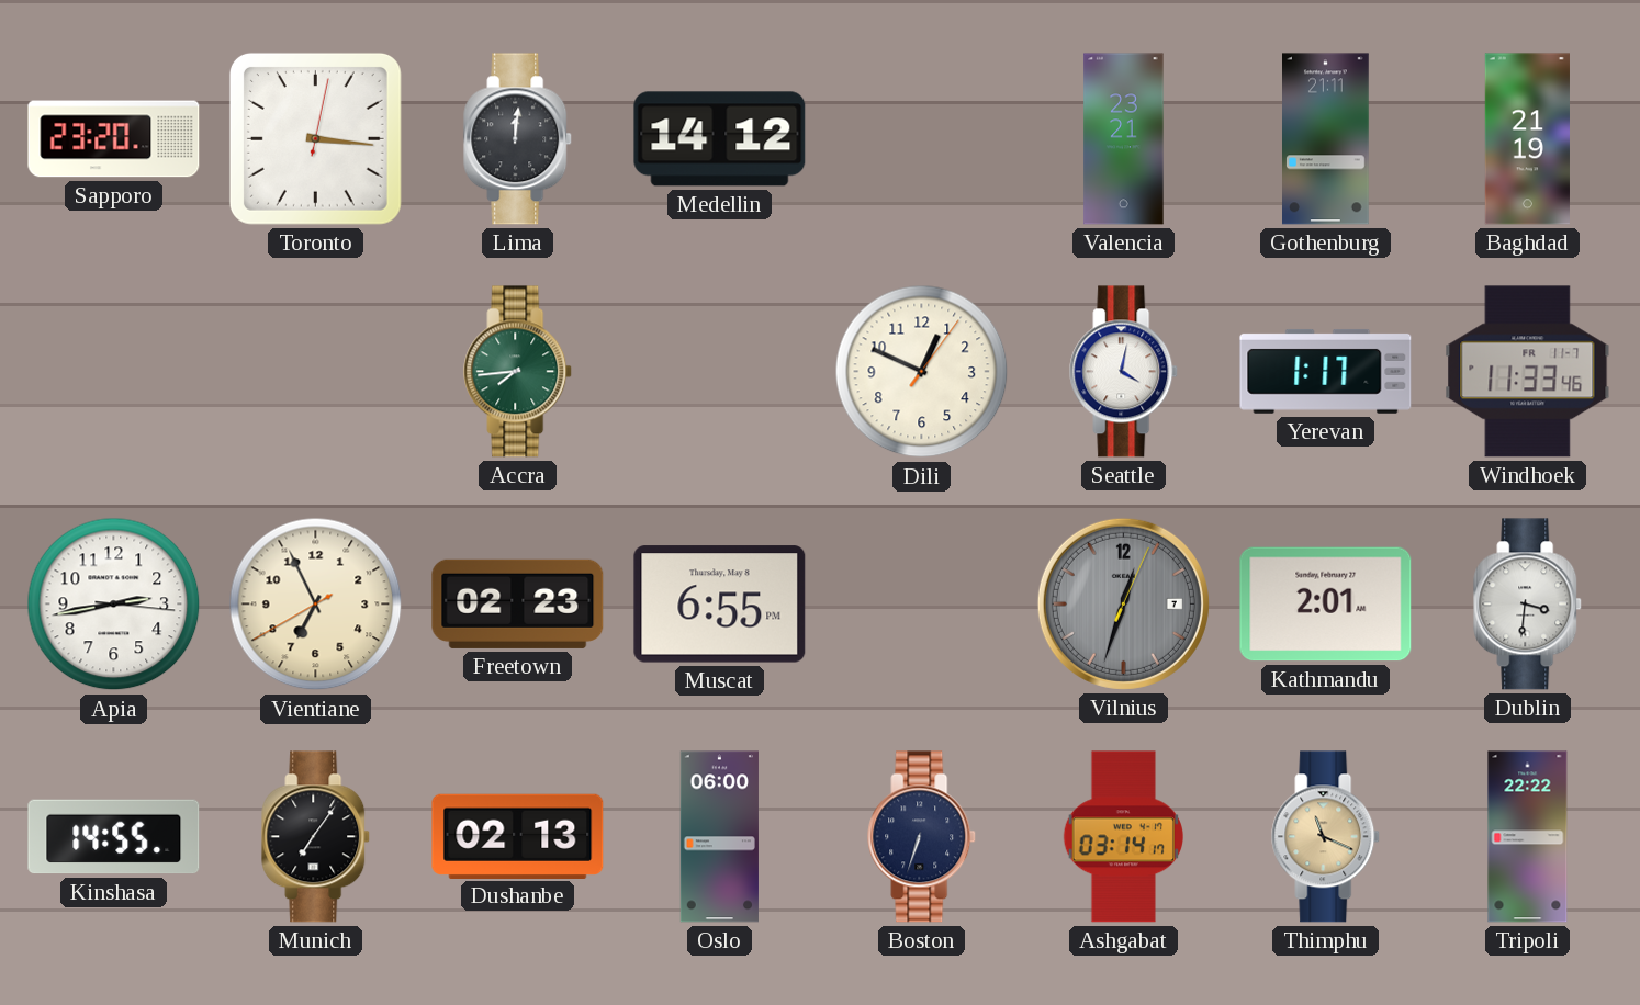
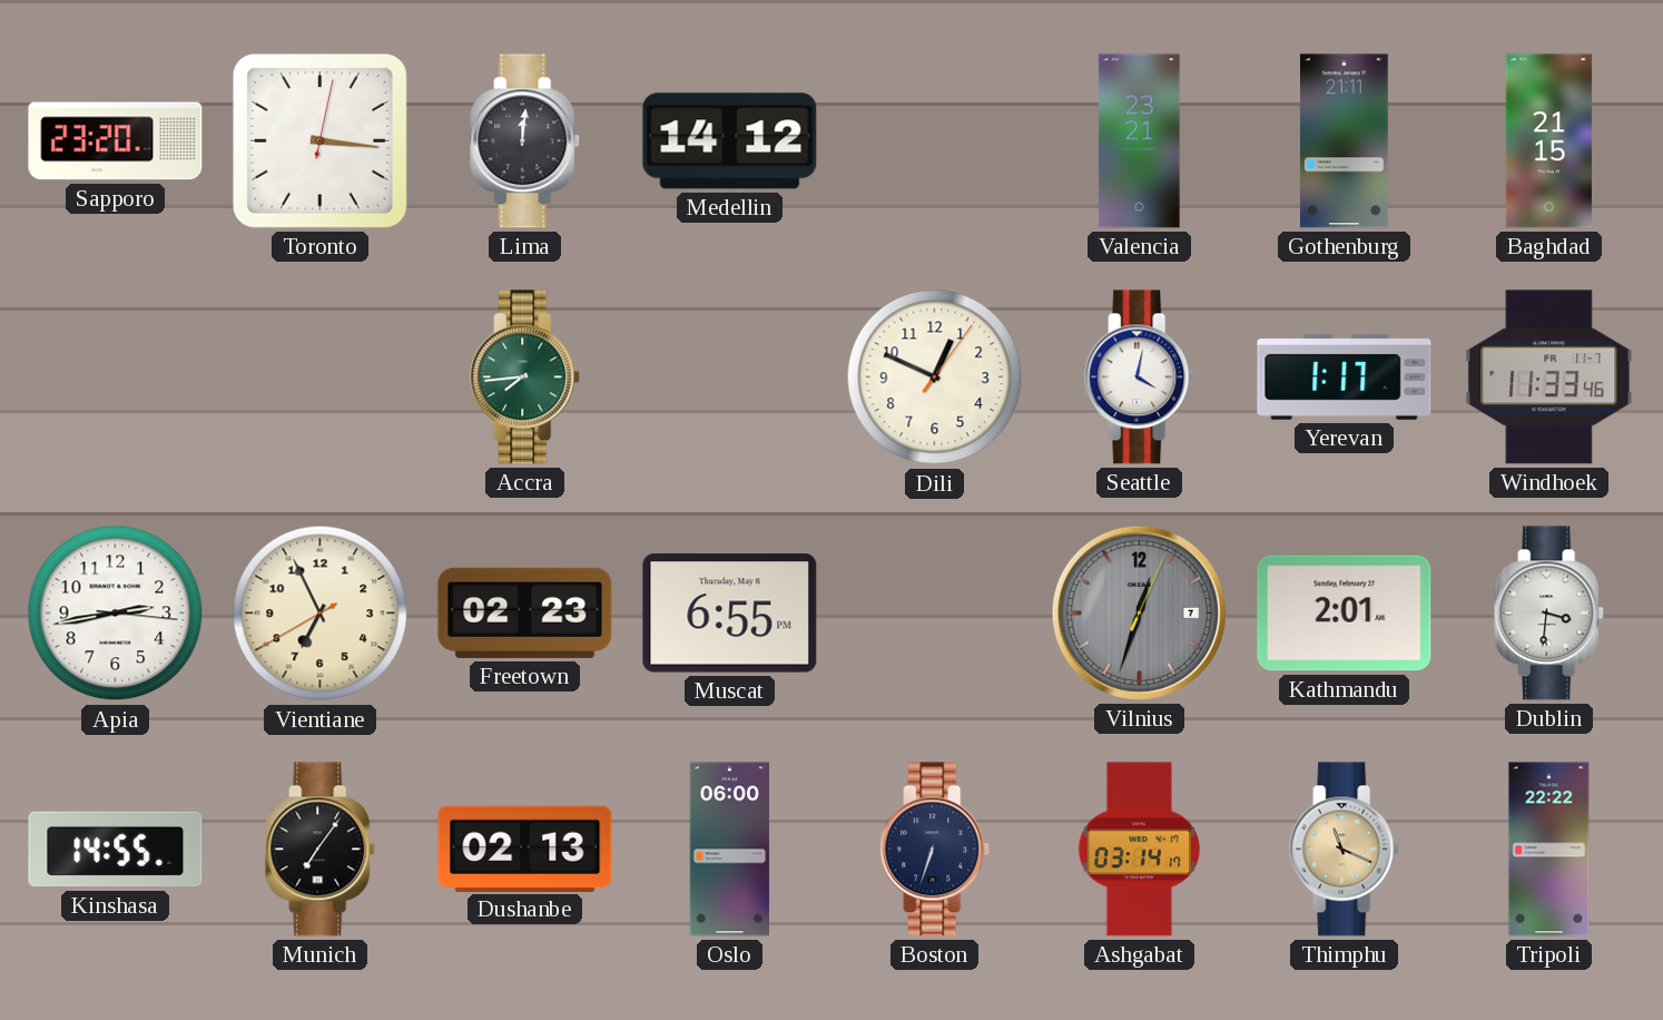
Baghdad: 21:19 -> 21:15
